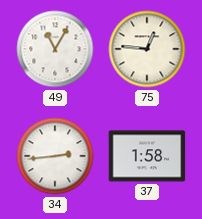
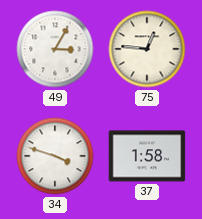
49: 11:05 -> 3:05
34: 2:44 -> 3:48
